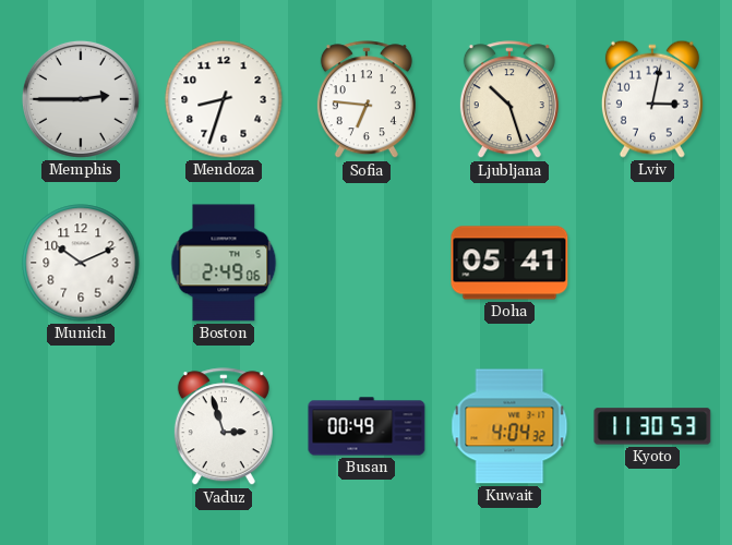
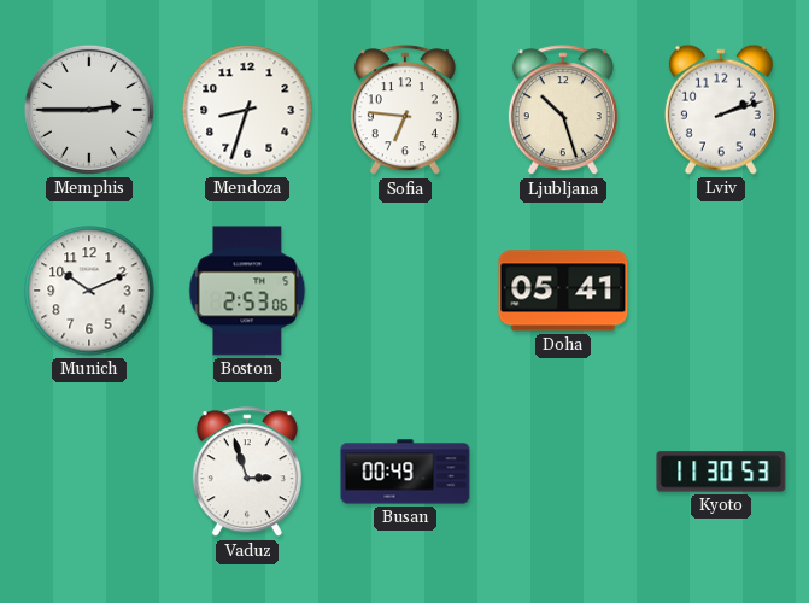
Lviv: 3:02 -> 2:12
Boston: 2:49 -> 2:53
Kuwait: 4:04 -> none
